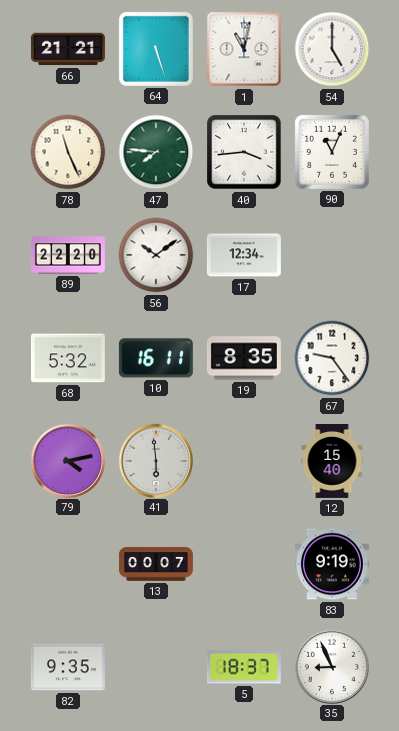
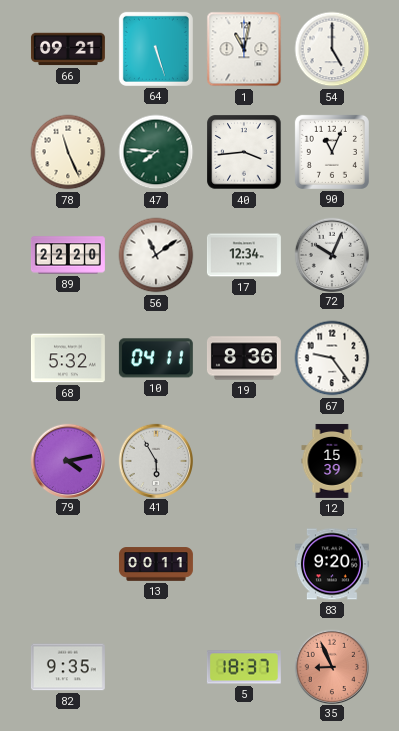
66: 21:21 -> 09:21
56: 10:09 -> 11:09
72: none -> 10:04
10: 16:11 -> 04:11
19: 8:35 -> 8:36
41: 5:59 -> 5:55
12: 15:40 -> 15:39
13: 00:07 -> 00:11
83: 9:19 -> 9:20
35 dial: white -> salmon
